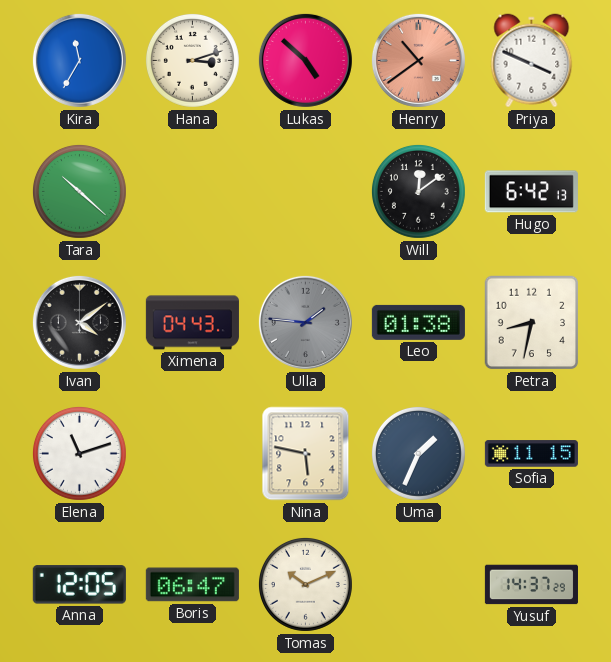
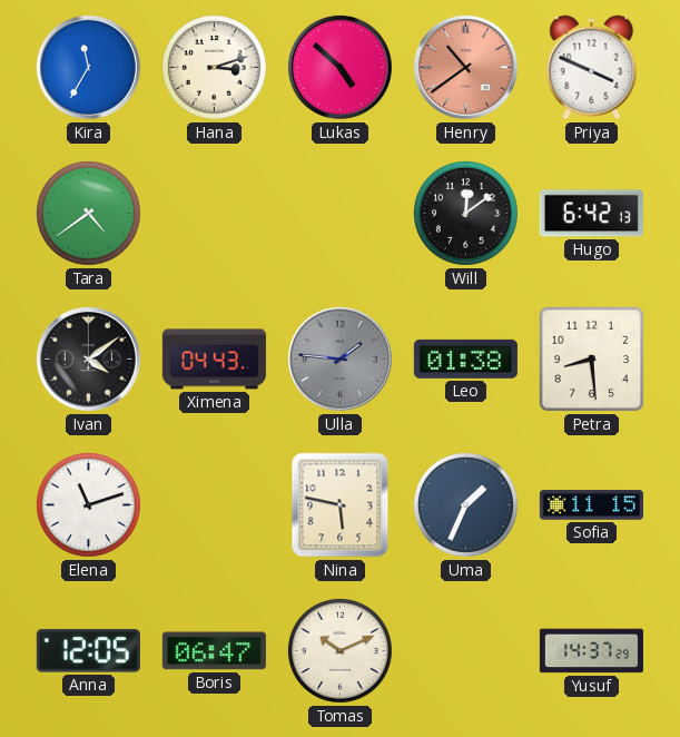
Tara: 10:22 -> 4:39
Petra: 8:32 -> 8:29
